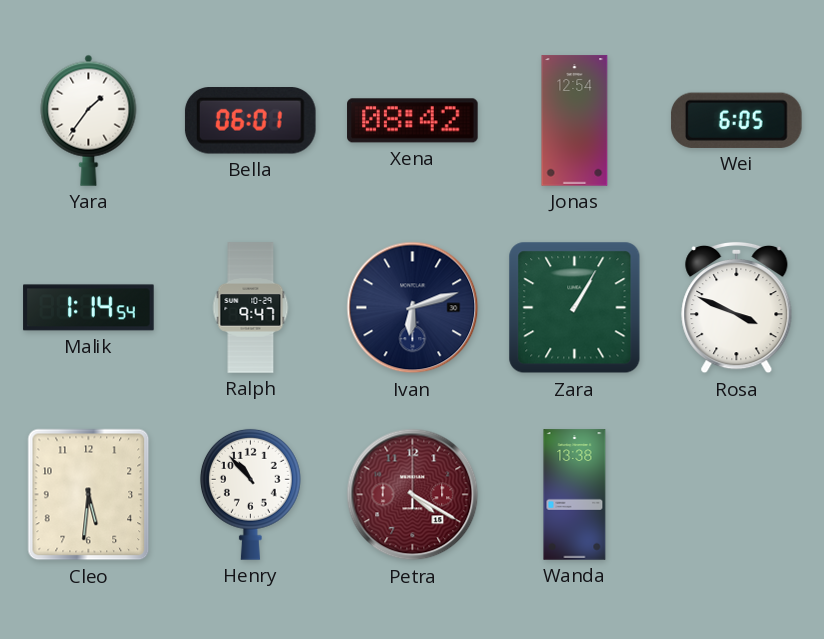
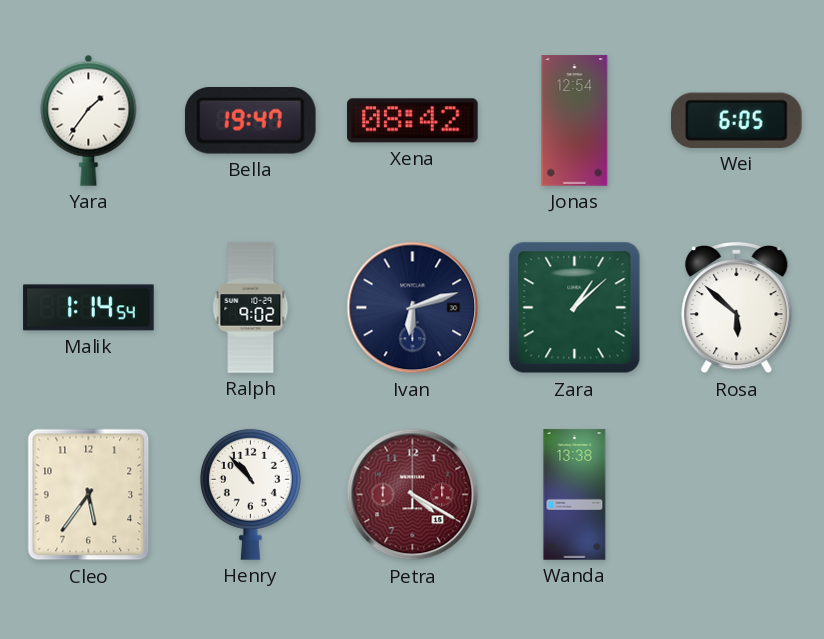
Bella: 06:01 -> 19:47
Ralph: 9:47 -> 9:02
Zara: 1:05 -> 1:08
Rosa: 3:49 -> 5:52
Cleo: 5:31 -> 5:36
